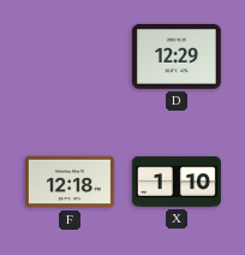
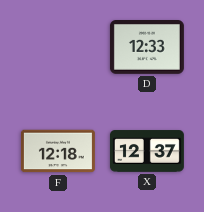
D: 12:29 -> 12:33
X: 1:10 -> 12:37
